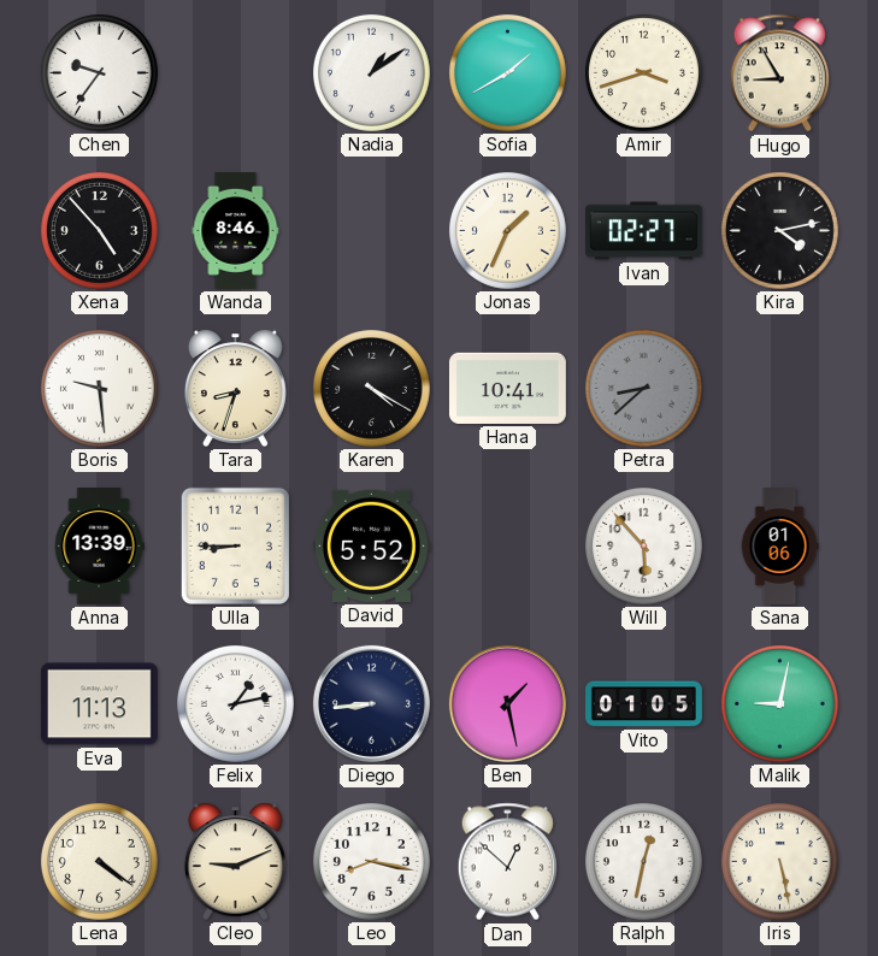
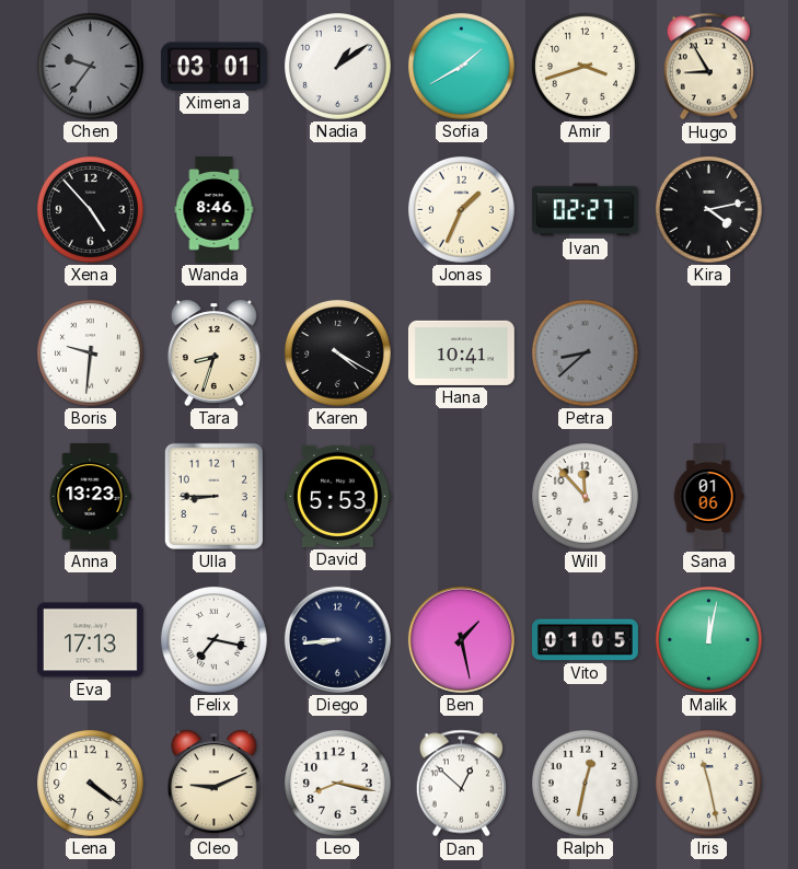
Chen dial: white -> grey
Ximena: none -> 03:01
Boris: 9:29 -> 9:31
Anna: 13:39 -> 13:23
David: 5:52 -> 5:53
Will: 5:53 -> 11:53
Eva: 11:13 -> 17:13
Felix: 1:13 -> 7:17
Malik: 9:02 -> 12:02
Iris: 5:28 -> 11:28
